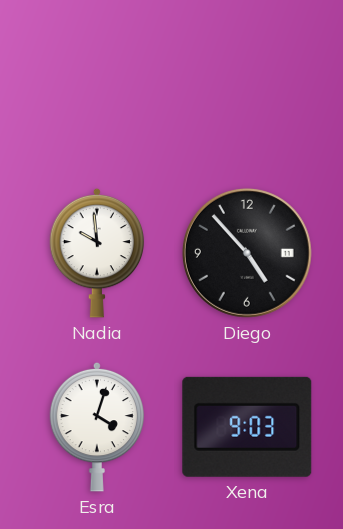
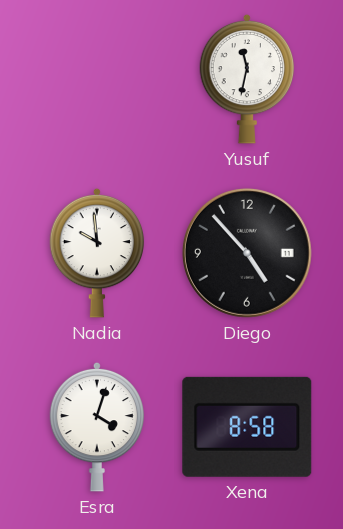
Yusuf: none -> 11:32
Xena: 9:03 -> 8:58
